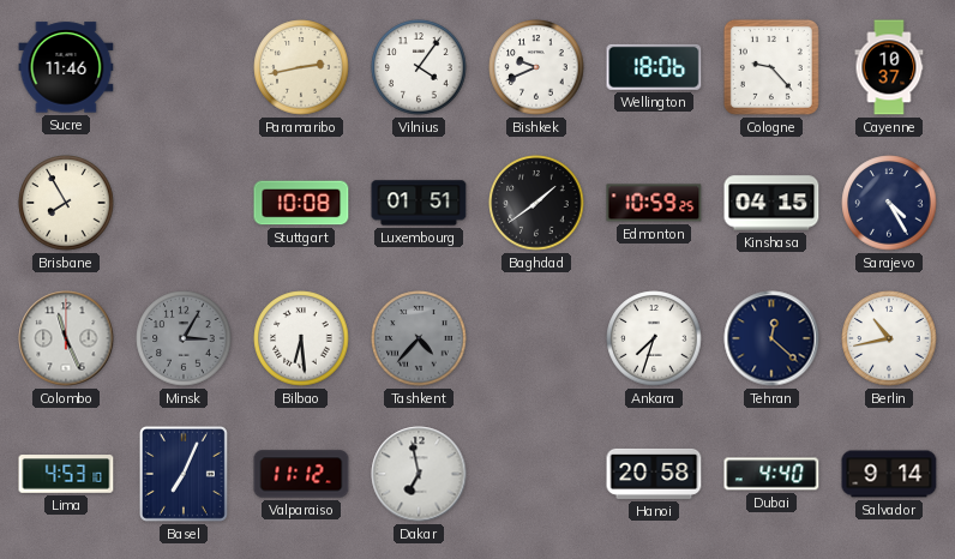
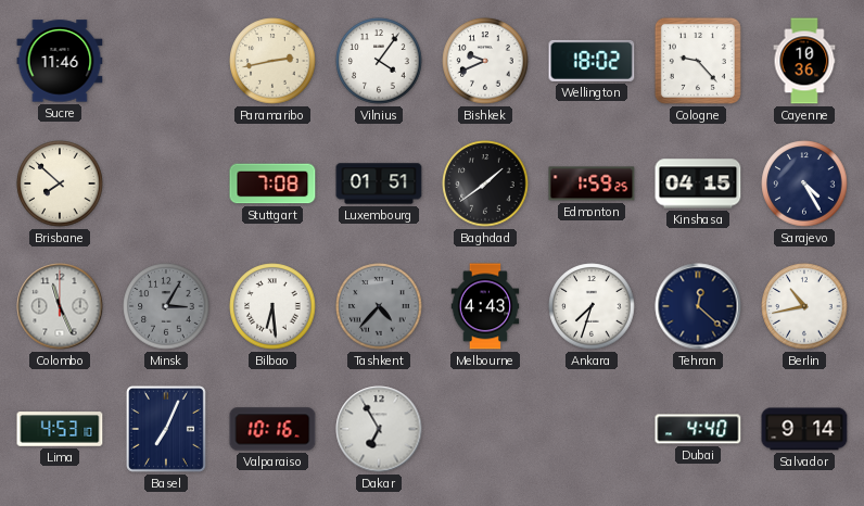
Wellington: 18:06 -> 18:02
Cayenne: 10:37 -> 10:36
Brisbane: 7:55 -> 7:52
Stuttgart: 10:08 -> 7:08
Edmonton: 10:59 -> 1:59
Melbourne: none -> 4:43
Valparaiso: 11:12 -> 10:16
Dakar: 6:58 -> 6:55
Hanoi: 20:58 -> none
